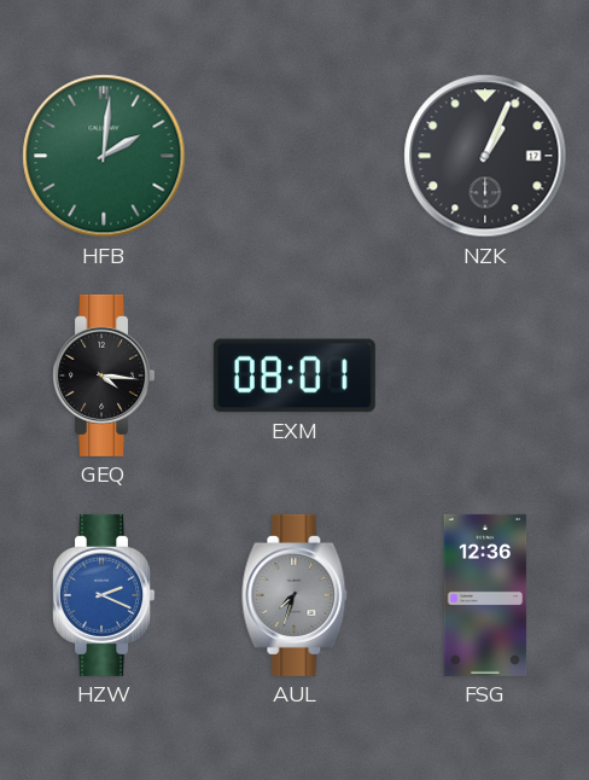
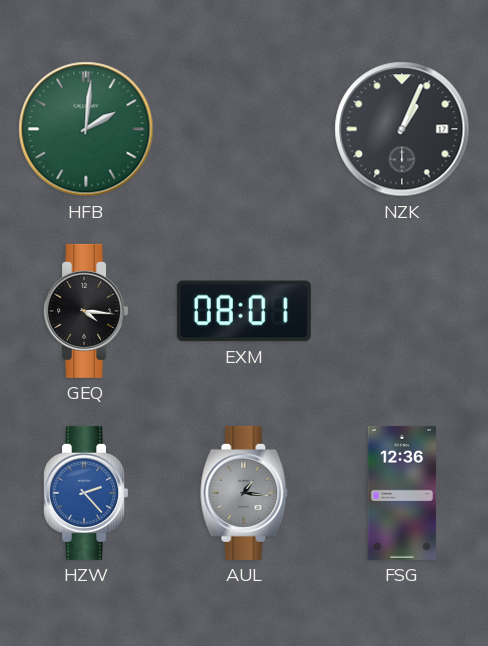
HZW: 2:19 -> 2:23
AUL: 7:33 -> 1:16
